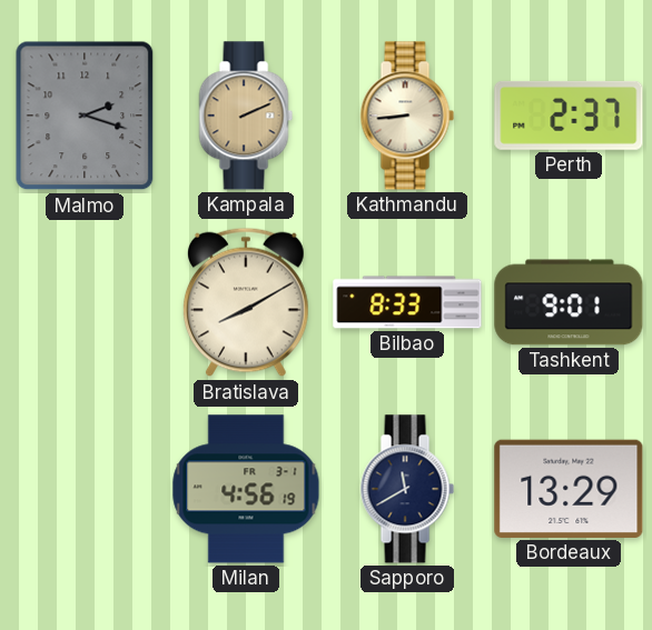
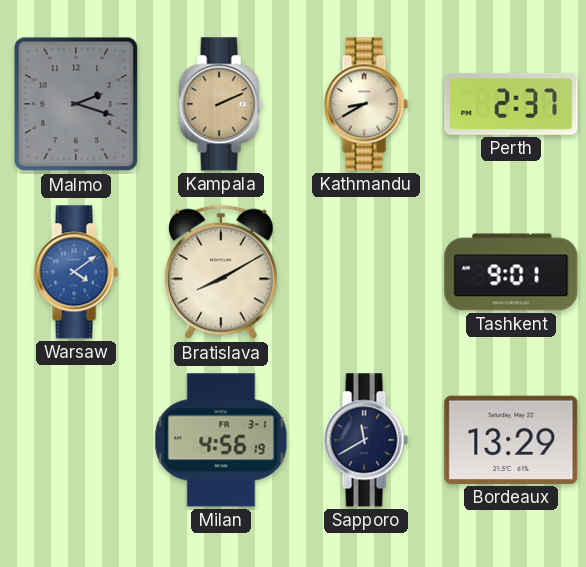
Kathmandu: 8:44 -> 8:40
Warsaw: none -> 4:09
Bilbao: 8:33 -> none
